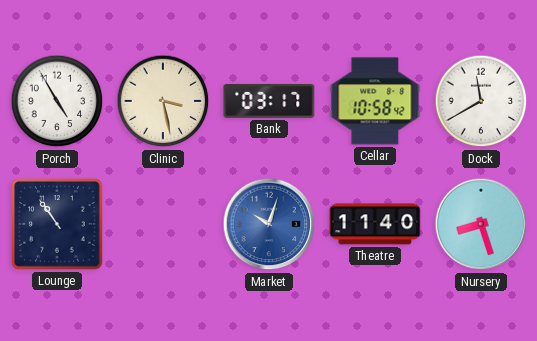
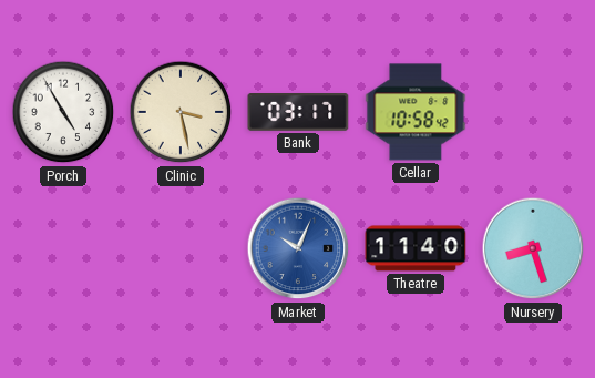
Dock: 11:40 -> none
Lounge: 10:54 -> none
Market: 10:03 -> 10:04
